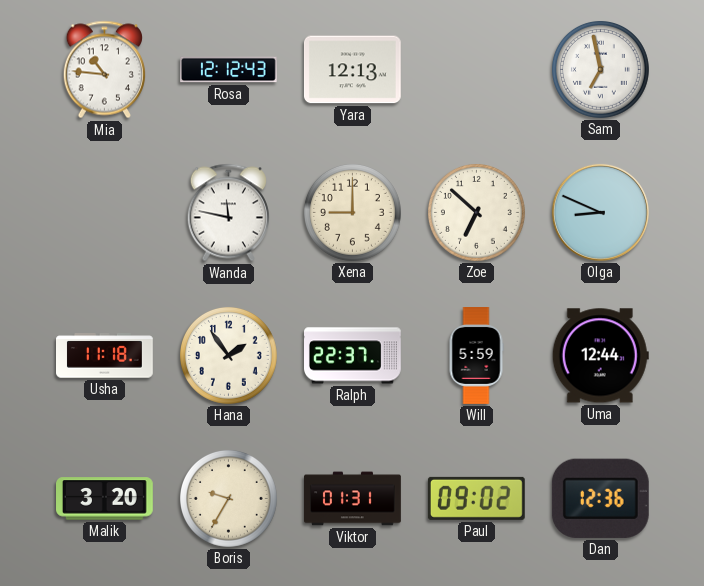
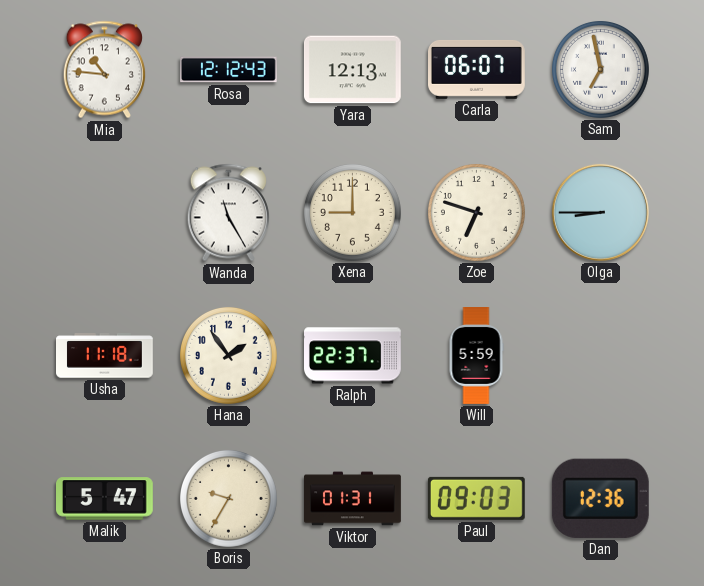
Carla: none -> 06:07
Wanda: 11:47 -> 11:25
Zoe: 6:52 -> 6:48
Olga: 8:49 -> 8:45
Uma: 12:44 -> none
Malik: 3:20 -> 5:47
Paul: 09:02 -> 09:03
